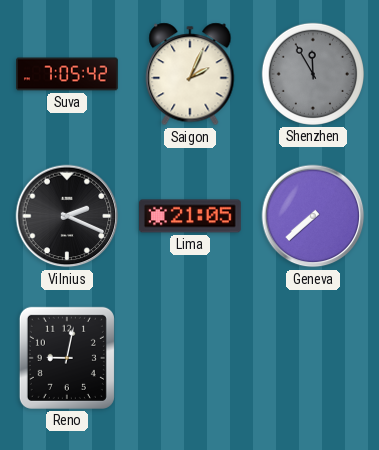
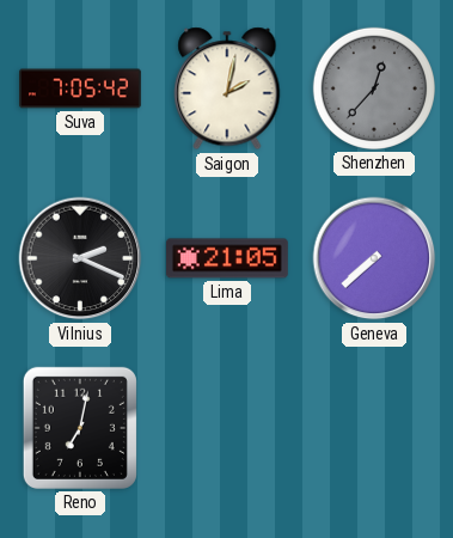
Saigon: 2:04 -> 2:02
Shenzhen: 11:55 -> 12:37
Reno: 9:02 -> 7:02
